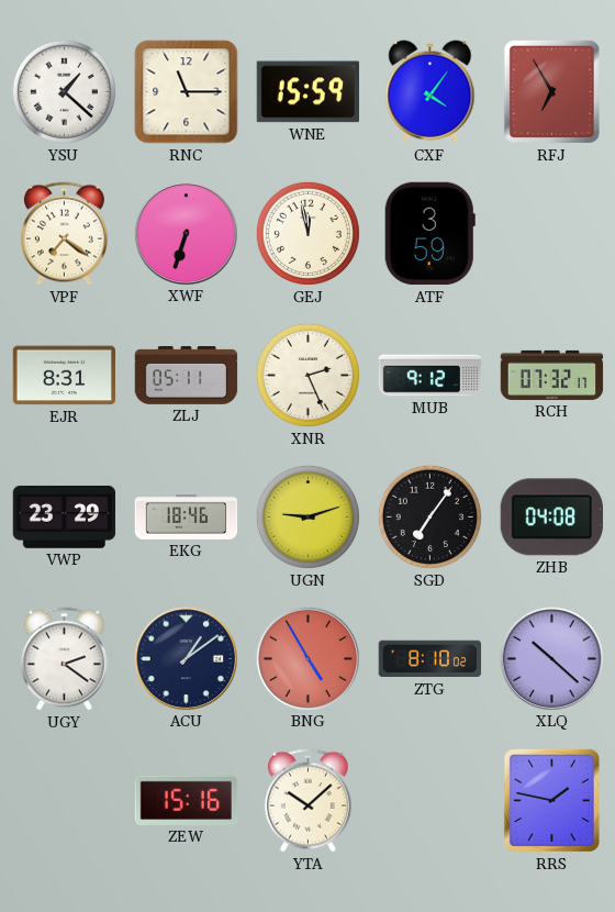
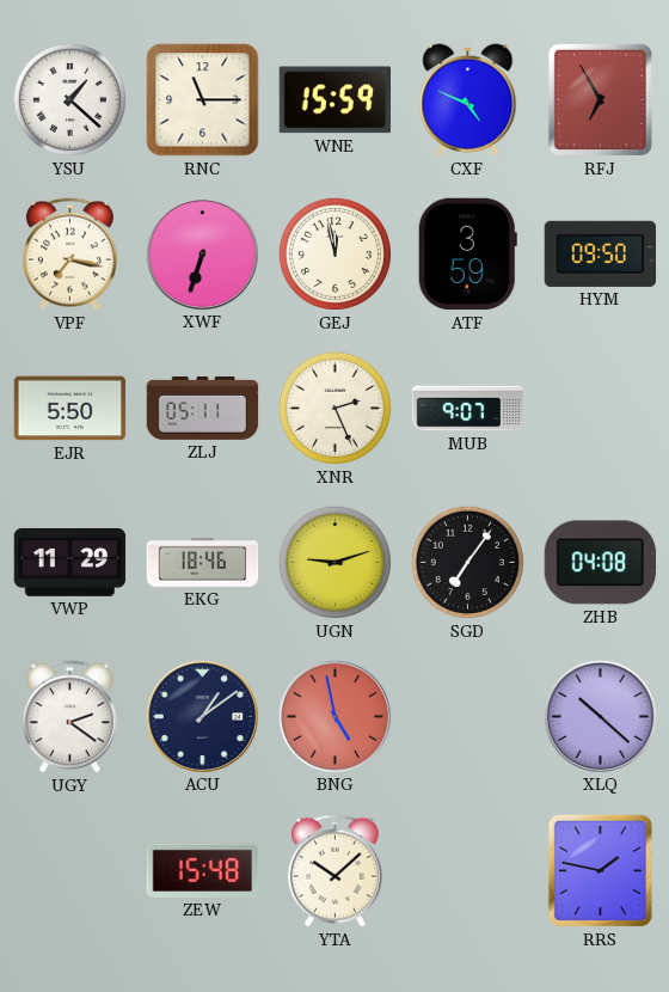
CXF: 4:06 -> 4:49
VPF: 7:21 -> 7:17
HYM: none -> 09:50
EJR: 8:31 -> 5:50
MUB: 9:12 -> 9:07
RCH: 07:32 -> none
VWP: 23:29 -> 11:29
BNG: 4:55 -> 4:58
ZTG: 8:10 -> none
ZEW: 15:16 -> 15:48
